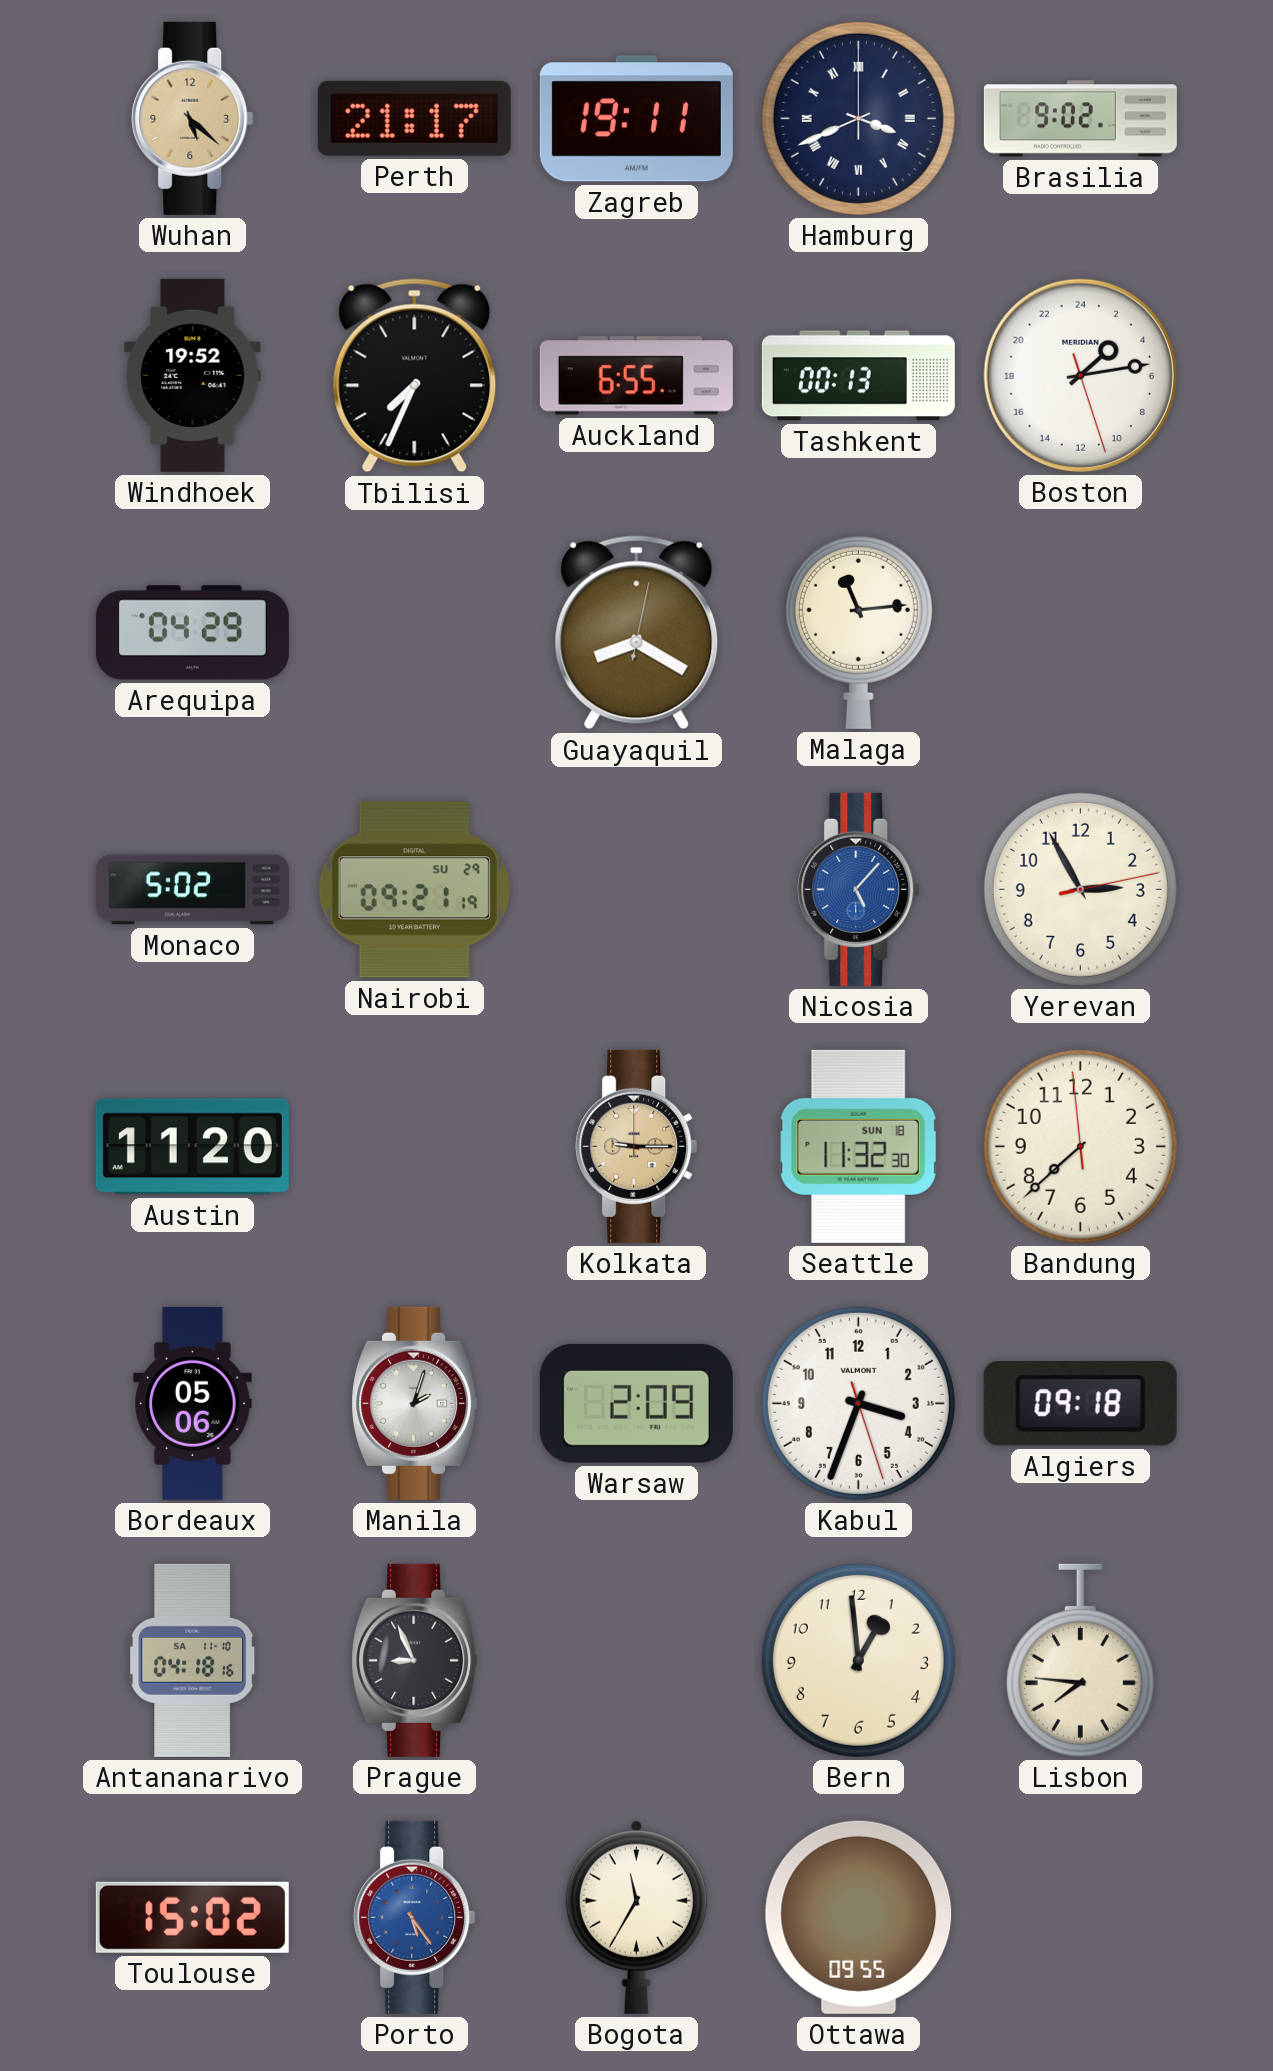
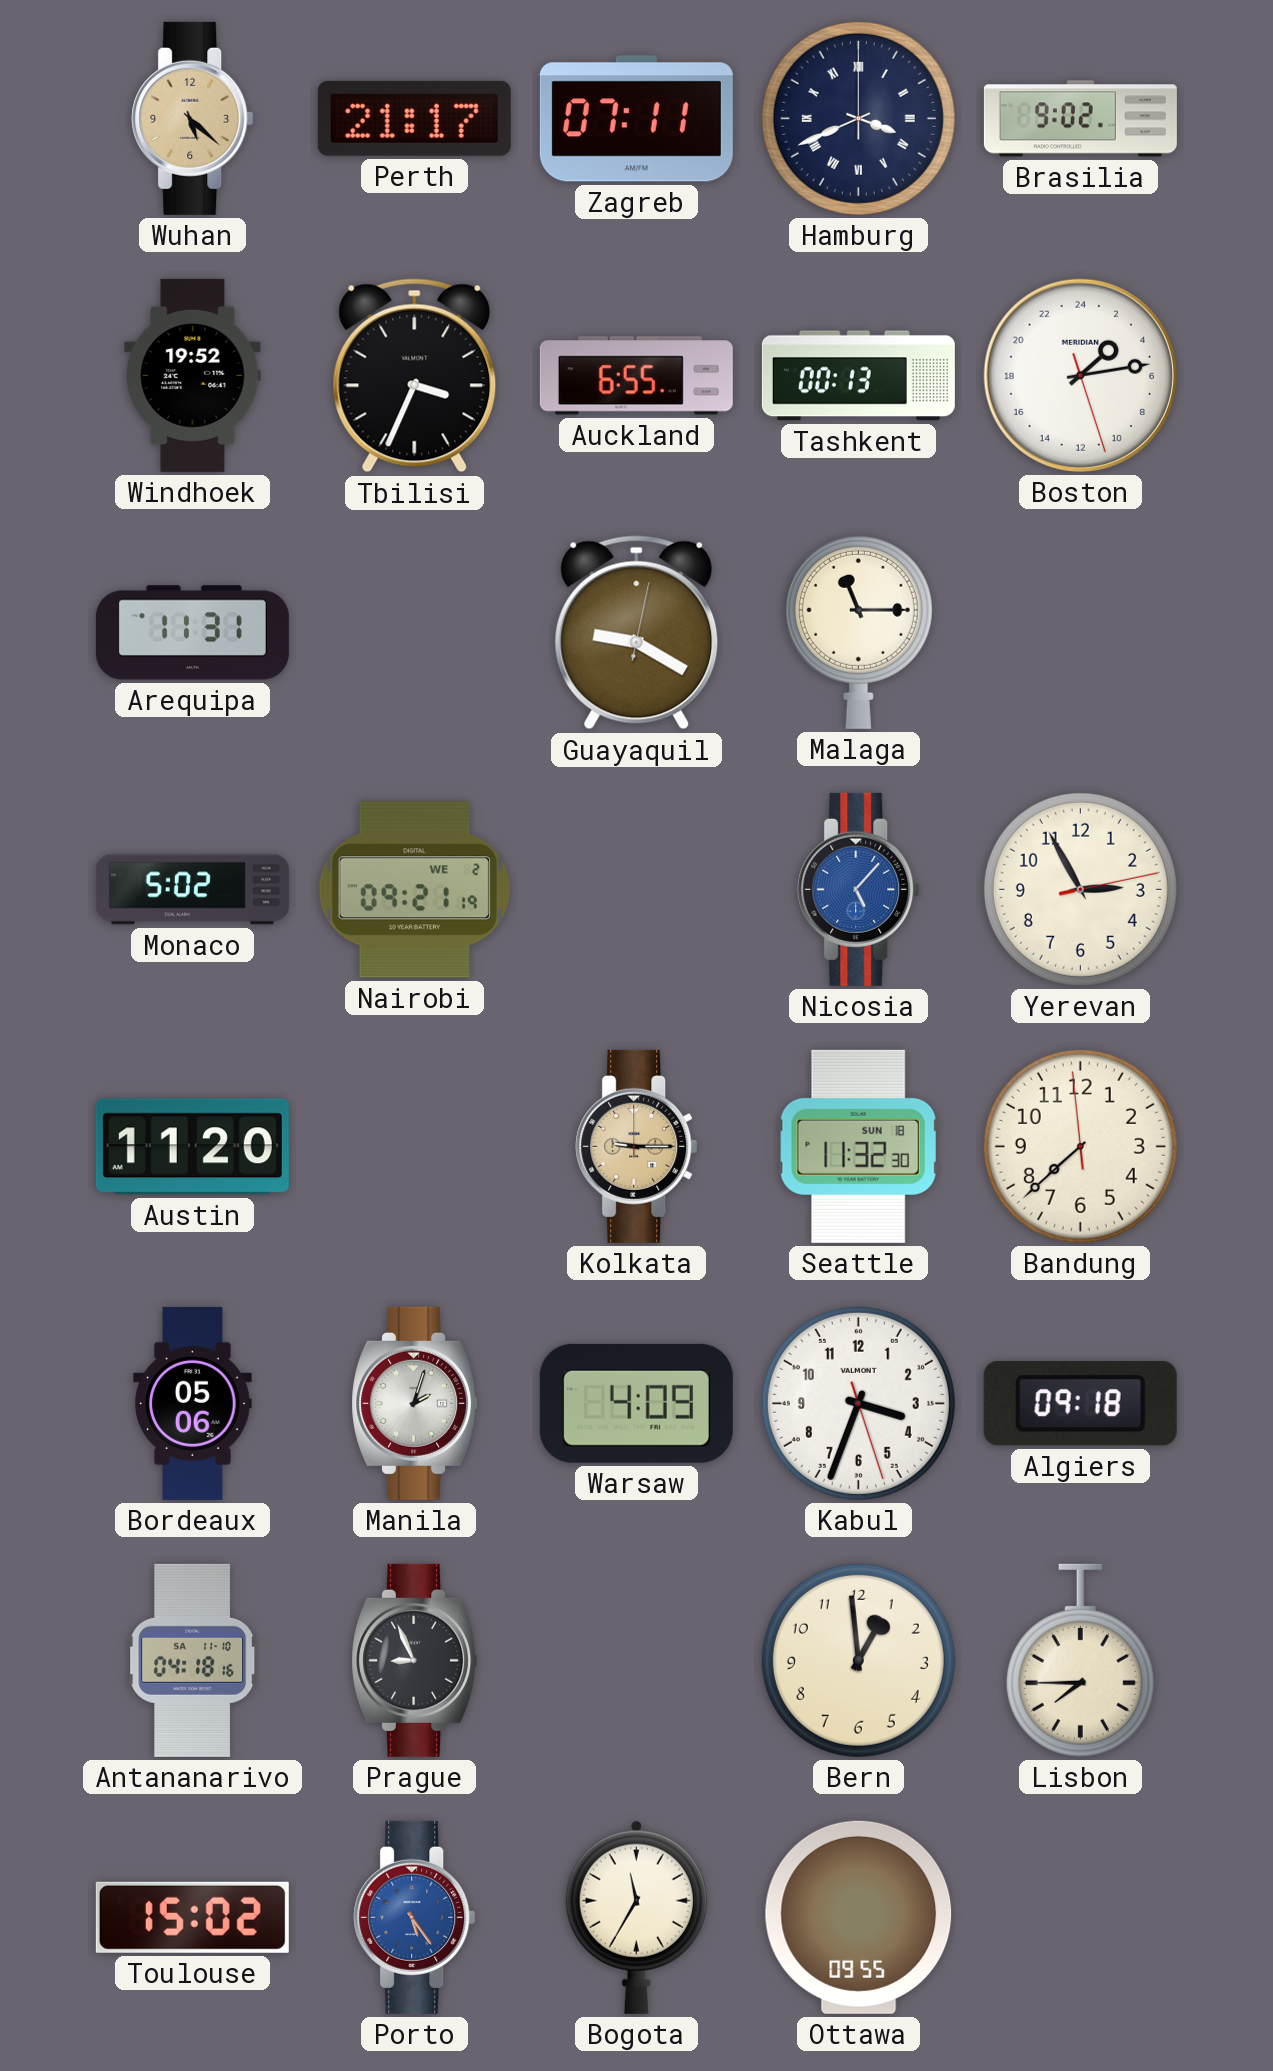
Zagreb: 19:11 -> 07:11
Tbilisi: 7:34 -> 3:34
Arequipa: 04:29 -> 11:31
Guayaquil: 8:20 -> 9:20
Malaga: 11:14 -> 11:15
Nairobi date: SU 29 -> WE 2
Warsaw: 2:09 -> 4:09
Lisbon: 7:46 -> 7:45
